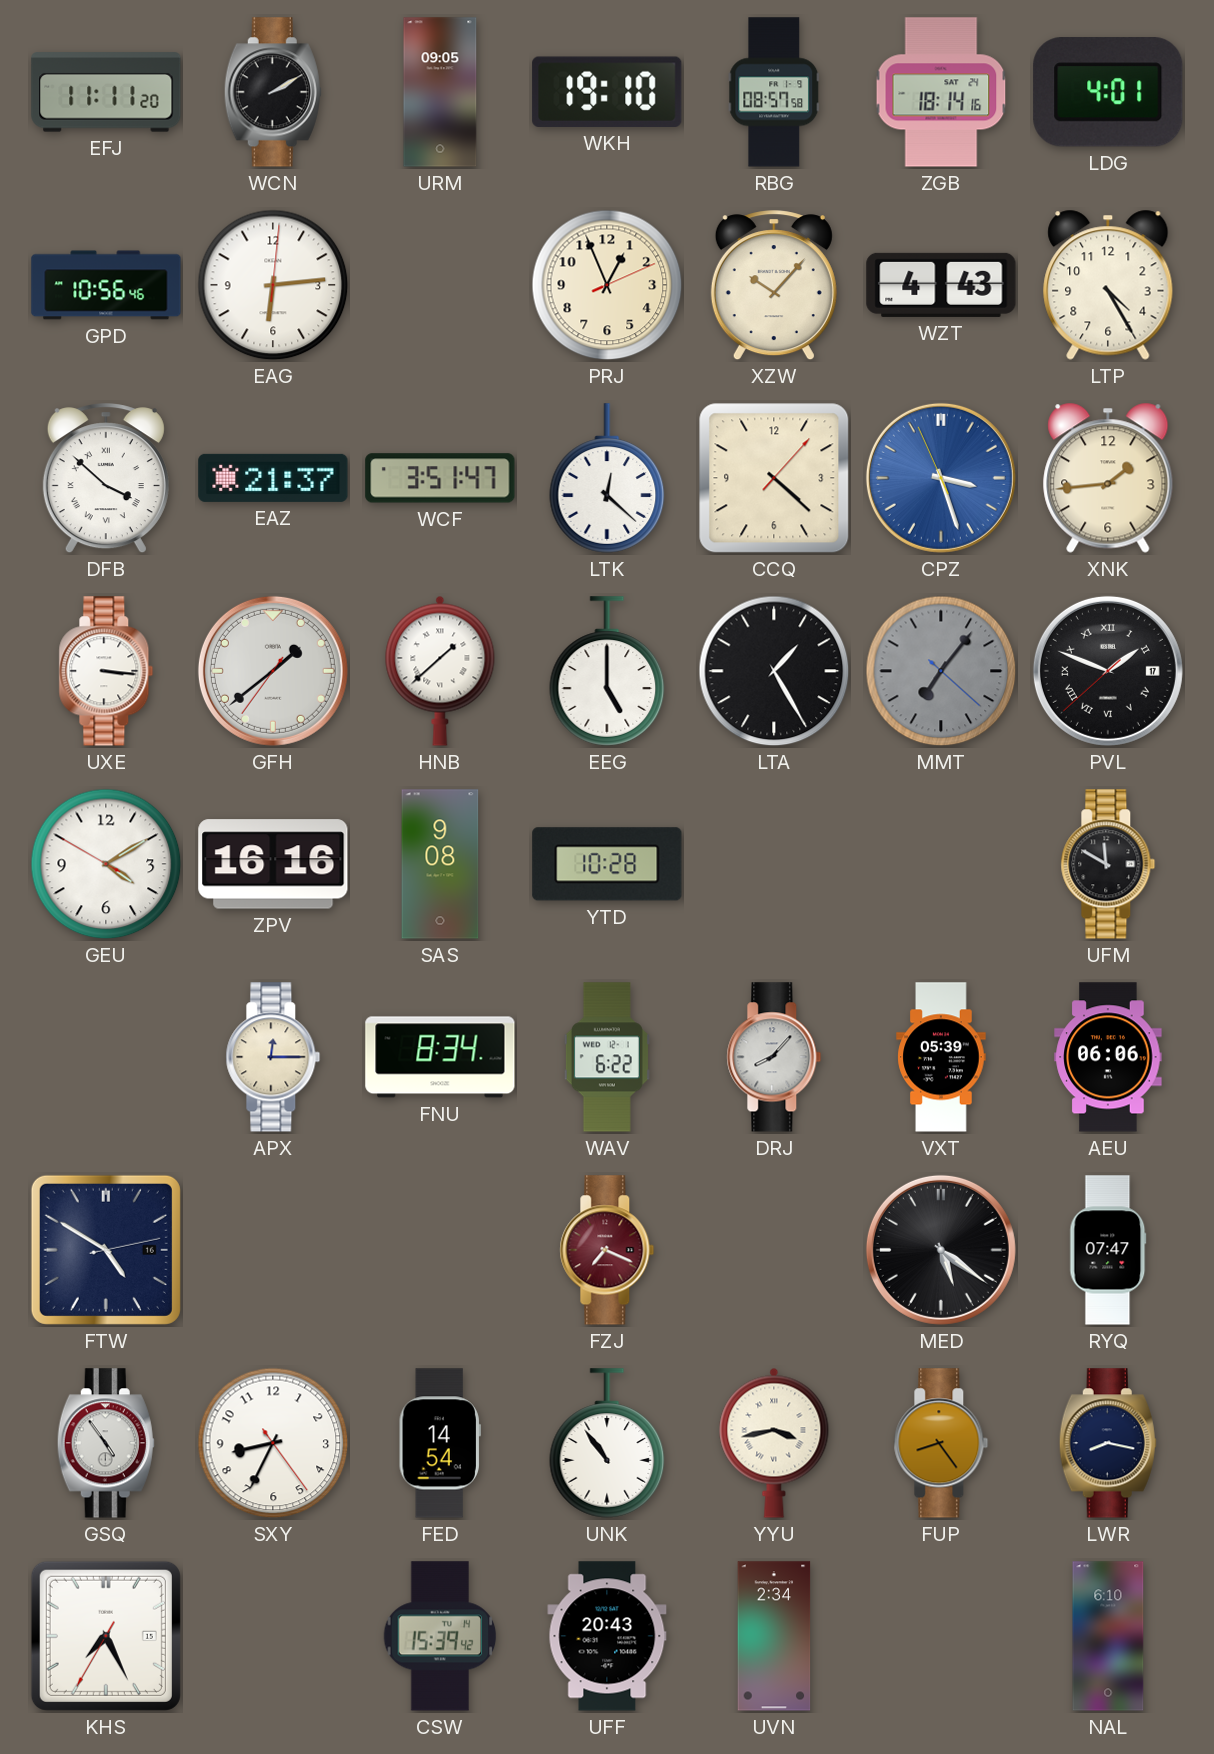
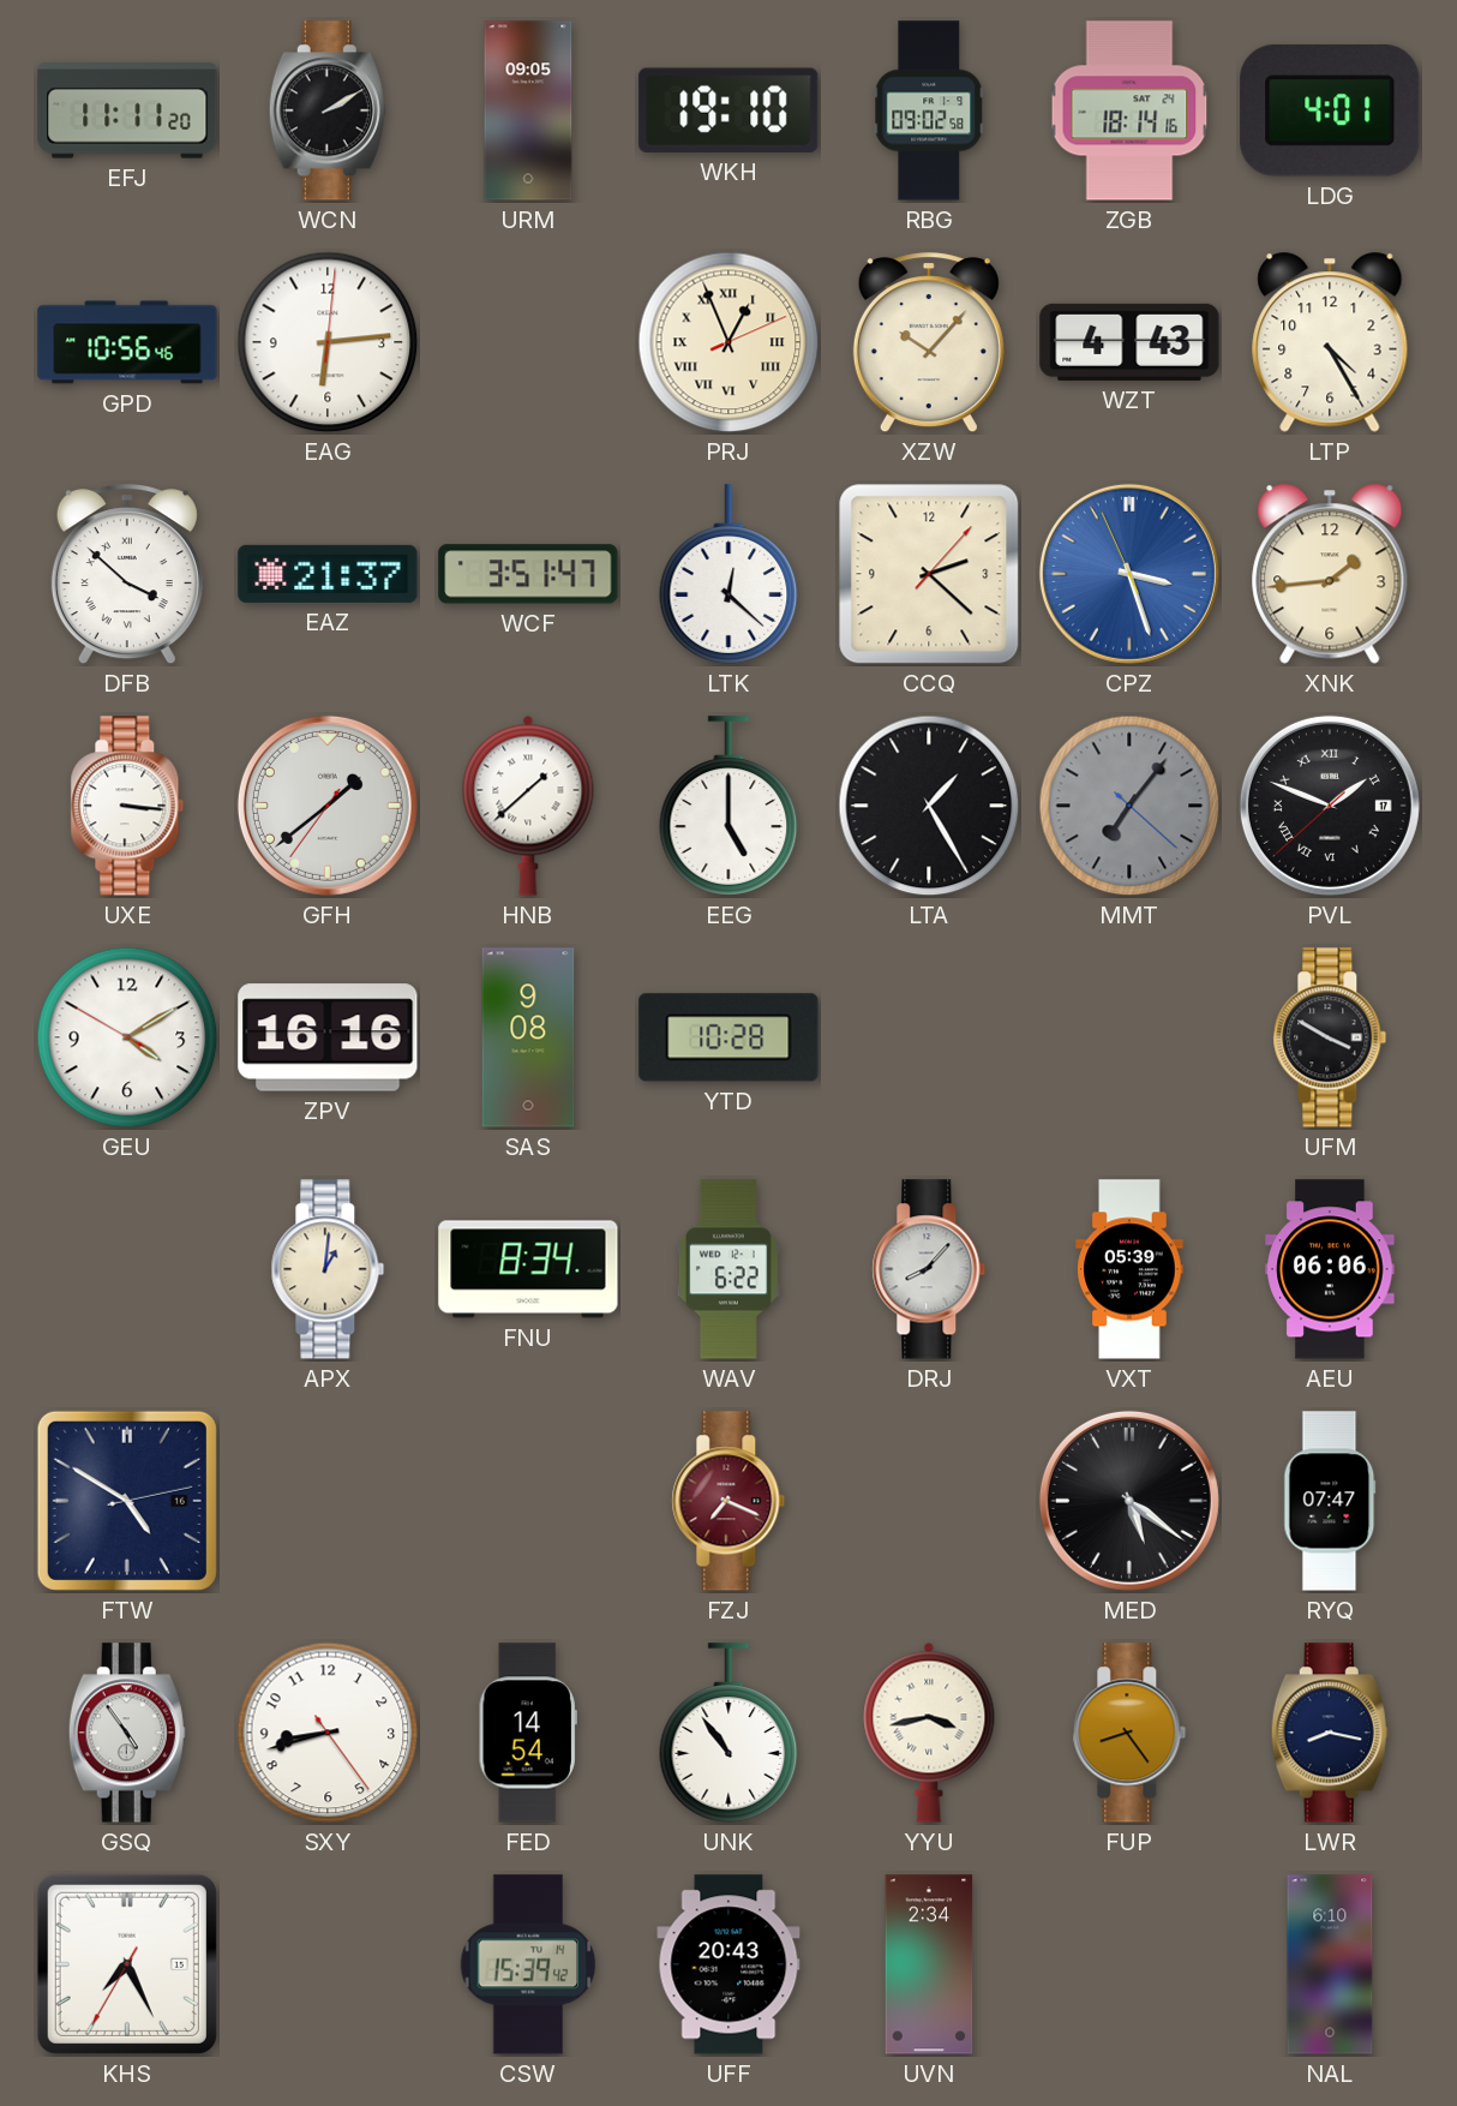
RBG: 08:57 -> 09:02
PRJ numerals: Arabic -> Roman
CCQ: 4:22 -> 2:22
UFM: 11:50 -> 3:50
APX: 12:15 -> 1:01
SXY: 8:34 -> 8:42
